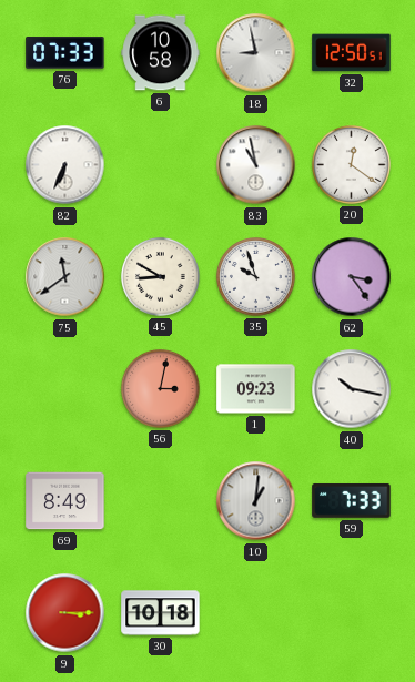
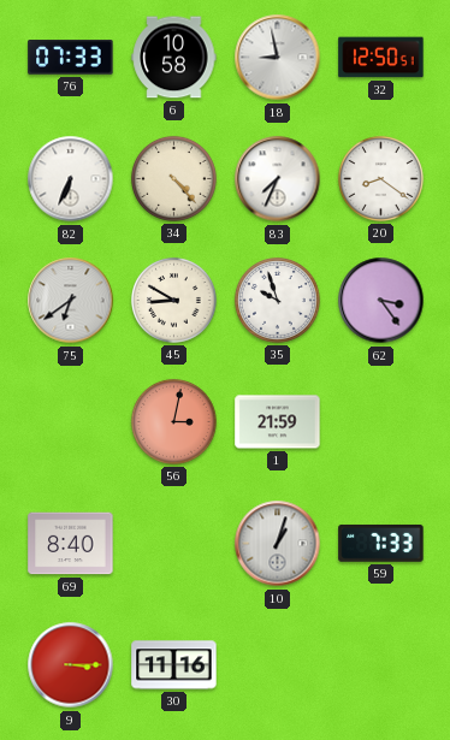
34: none -> 4:23
83: 10:58 -> 7:34
20: 12:21 -> 8:21
75: 11:39 -> 6:39
1: 09:23 -> 21:59
40: 10:17 -> none
69: 8:49 -> 8:40
10: 1:01 -> 1:03
30: 10:18 -> 11:16
